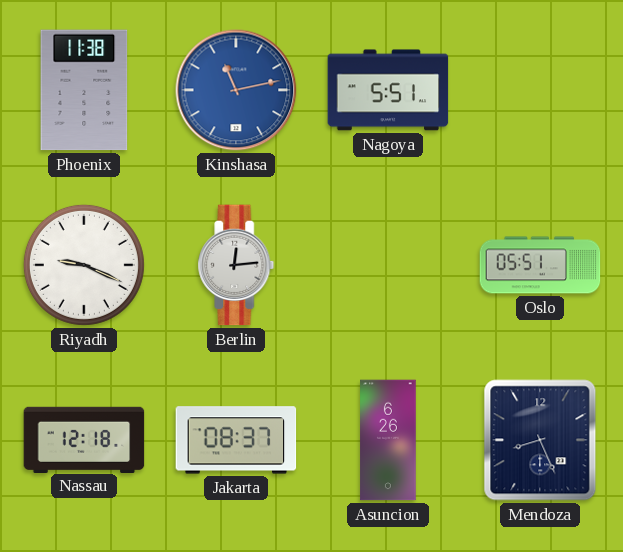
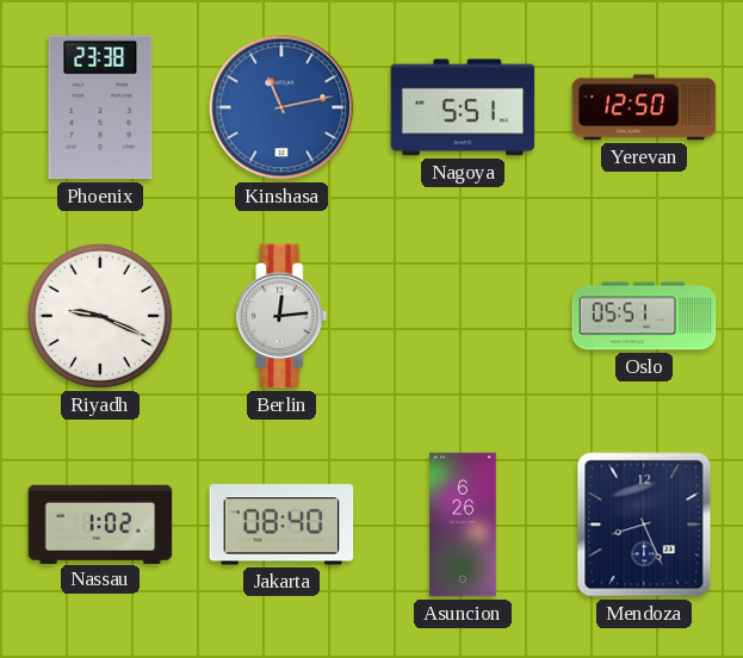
Phoenix: 11:38 -> 23:38
Yerevan: none -> 12:50
Nassau: 12:18 -> 1:02
Jakarta: 08:37 -> 08:40
